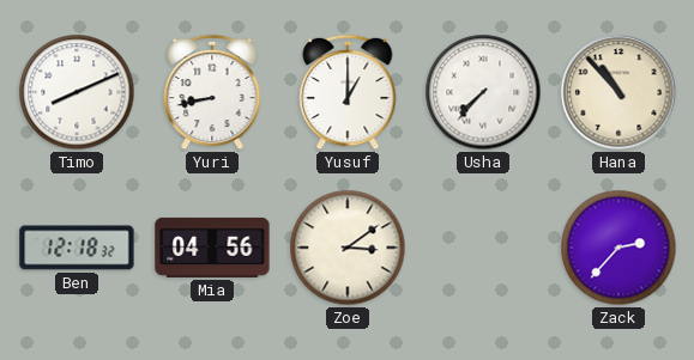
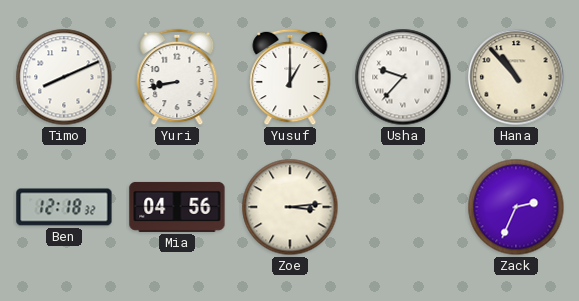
Usha: 7:37 -> 9:37
Zoe: 3:09 -> 3:14
Zack: 2:37 -> 2:34
